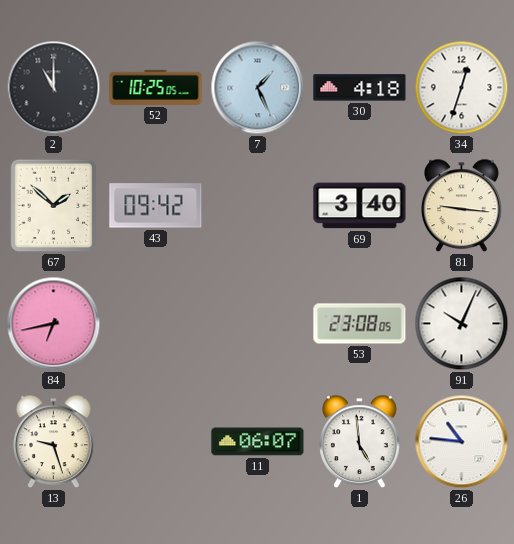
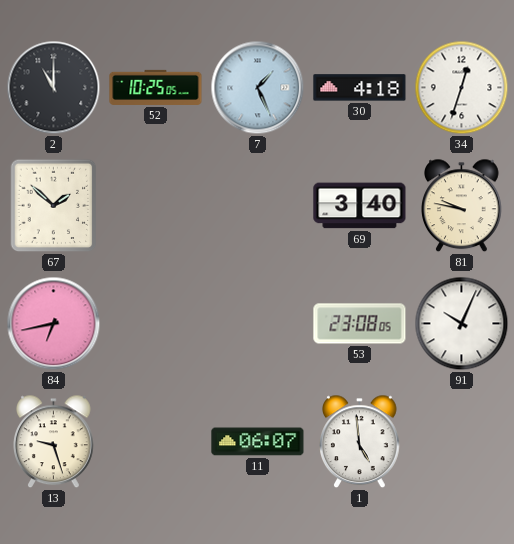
43: 09:42 -> none
81: 9:16 -> 9:47
26: 10:46 -> none
